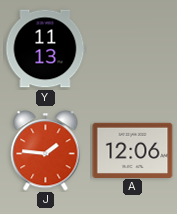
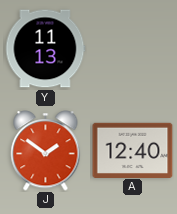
J: 1:46 -> 1:51
A: 12:06 -> 12:40
